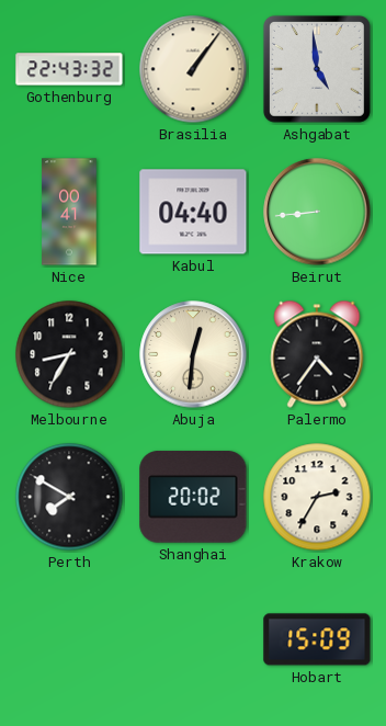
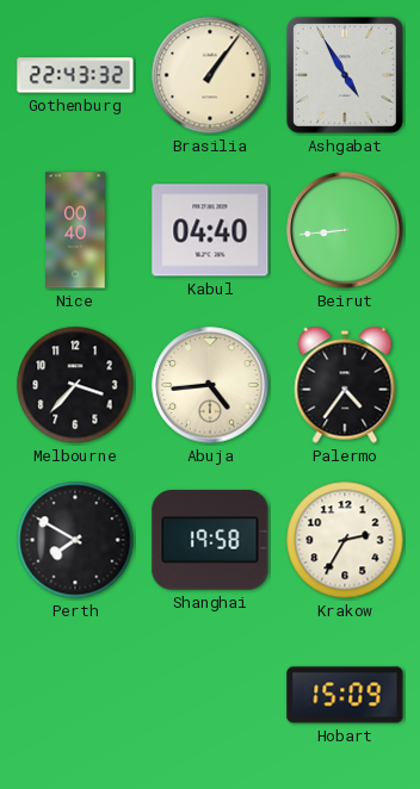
Ashgabat: 4:59 -> 4:55
Nice: 00:41 -> 00:40
Melbourne: 8:35 -> 3:37
Abuja: 12:31 -> 4:44
Shanghai: 20:02 -> 19:58
